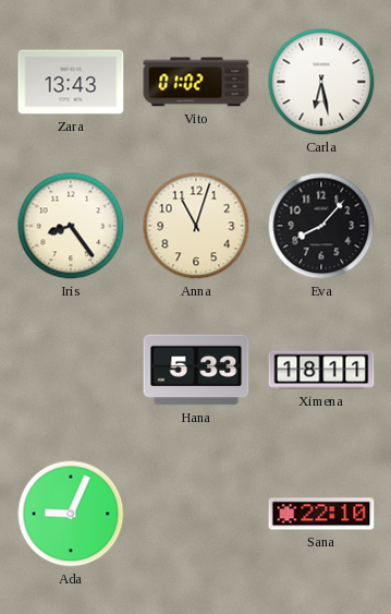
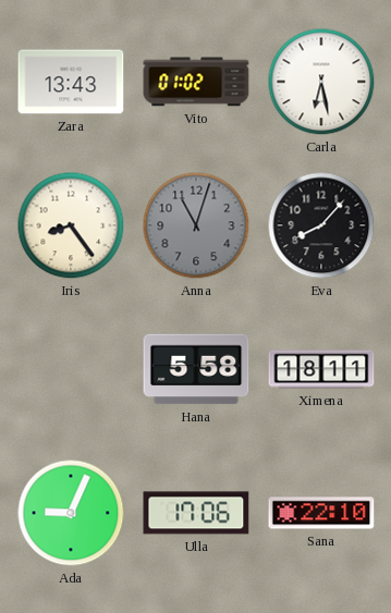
Anna dial: cream -> grey
Hana: 5:33 -> 5:58
Ulla: none -> 17:06
